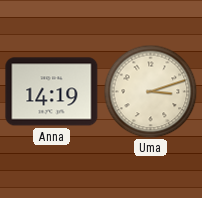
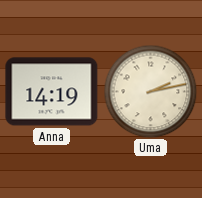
Uma: 3:12 -> 2:13
